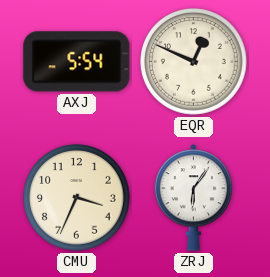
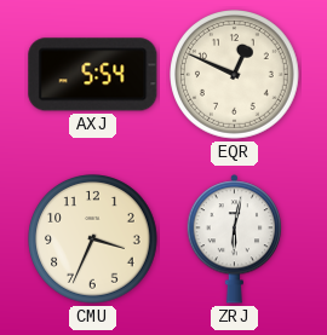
ZRJ: 6:06 -> 6:02
